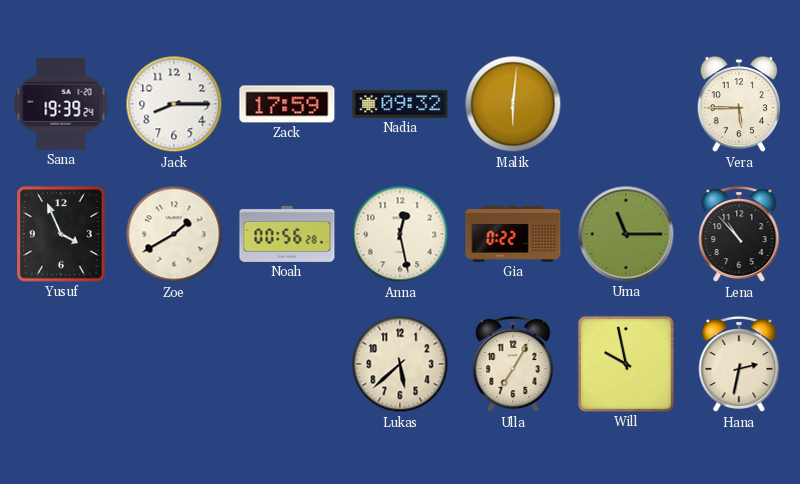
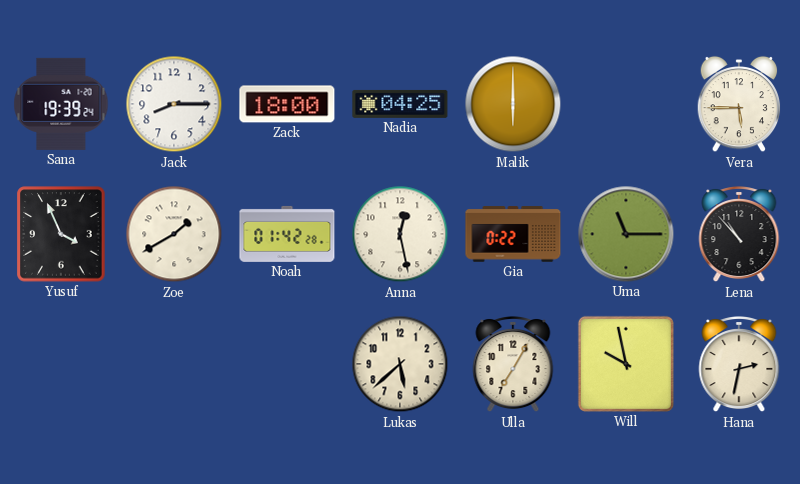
Zack: 17:59 -> 18:00
Nadia: 09:32 -> 04:25
Malik: 6:01 -> 6:00
Noah: 00:56 -> 01:42
